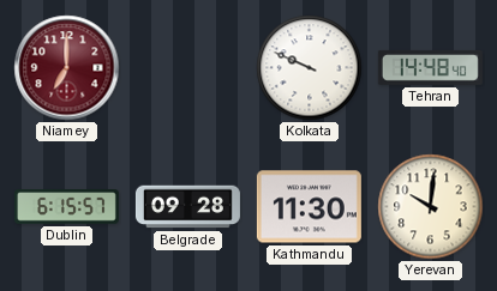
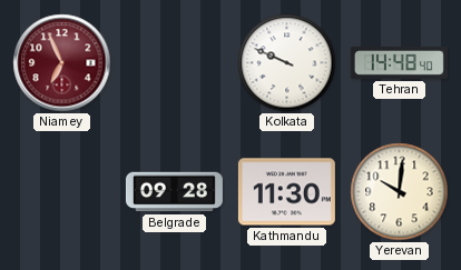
Niamey: 7:00 -> 6:56
Dublin: 6:15 -> none
